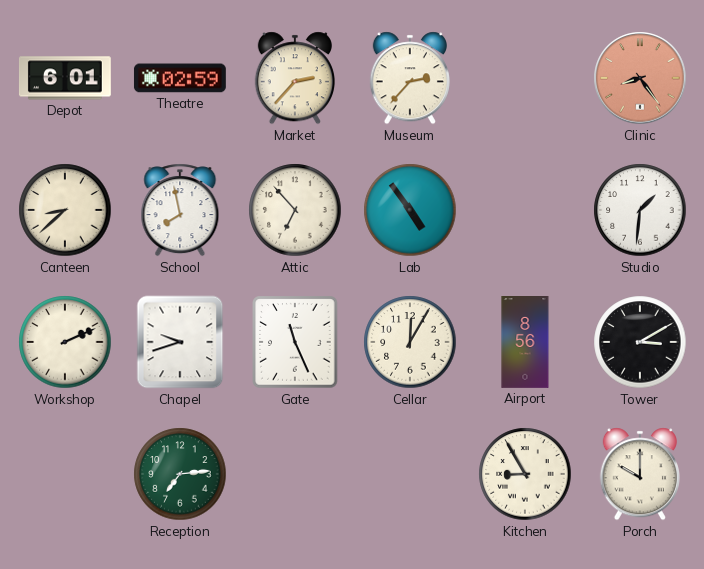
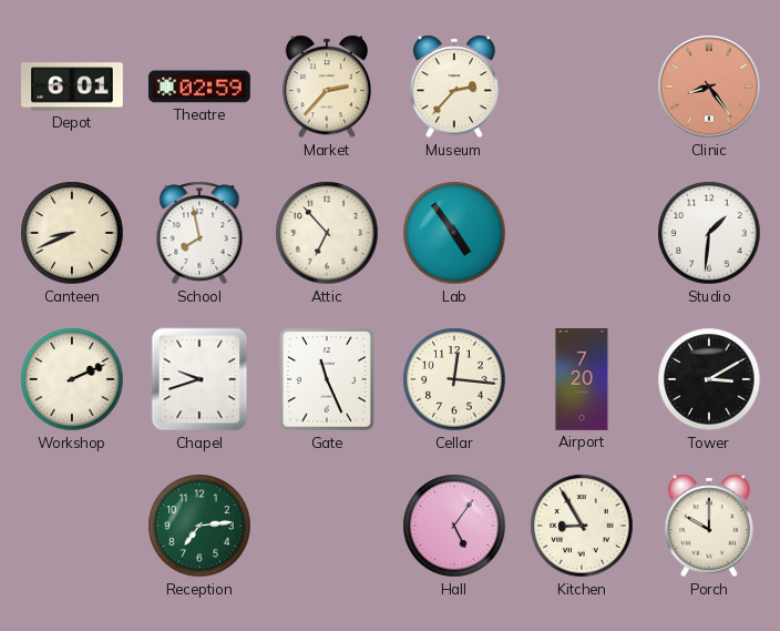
Canteen: 8:38 -> 8:41
Cellar: 12:05 -> 12:16
Airport: 8:56 -> 7:20
Hall: none -> 5:06
